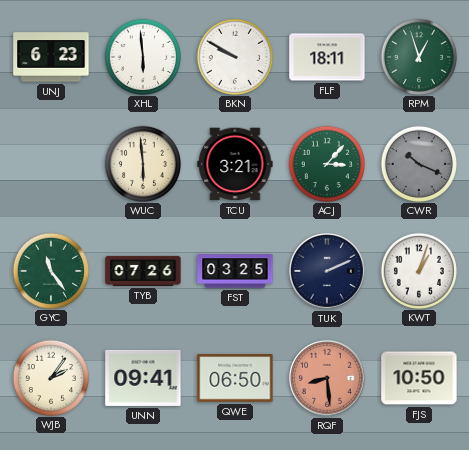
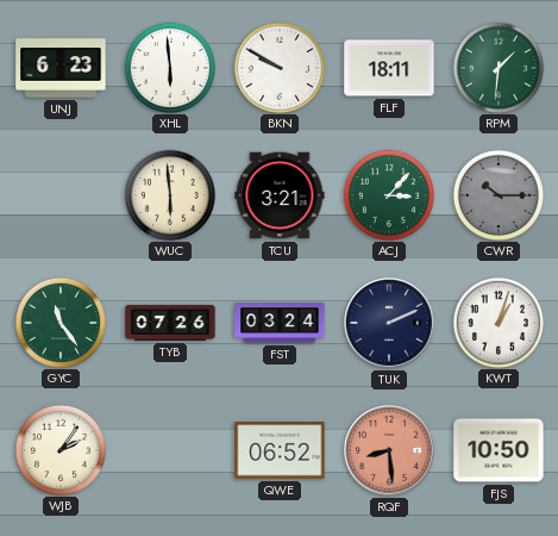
RPM: 12:57 -> 1:31
CWR: 10:19 -> 10:15
FST: 03:25 -> 03:24
UNN: 09:41 -> none
QWE: 06:50 -> 06:52
